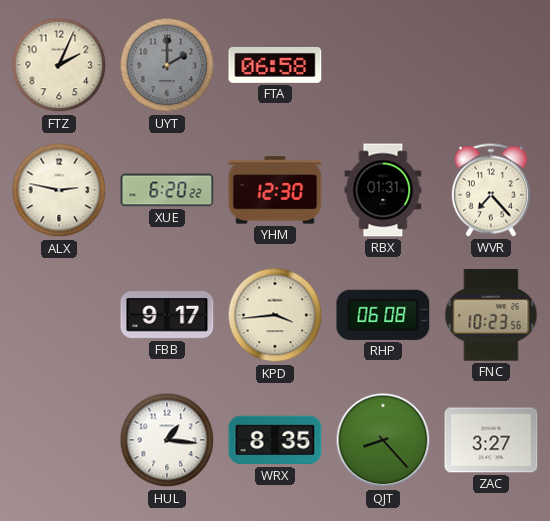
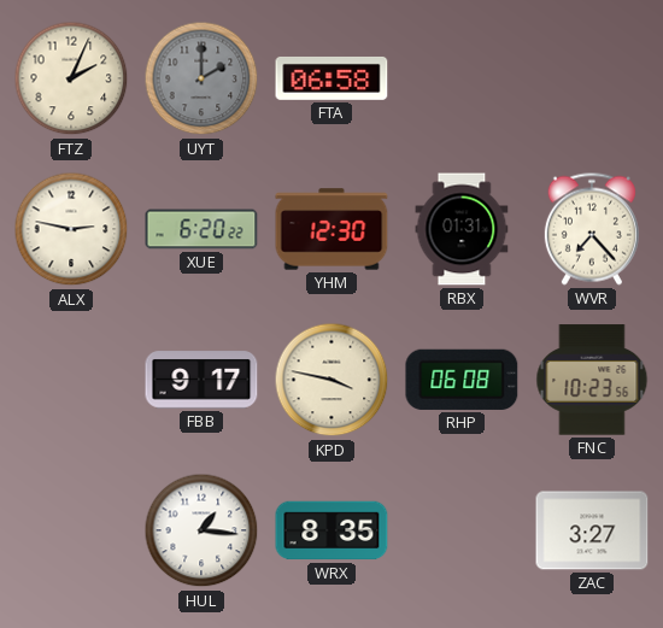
KPD: 3:44 -> 3:47
QJT: 8:23 -> none
